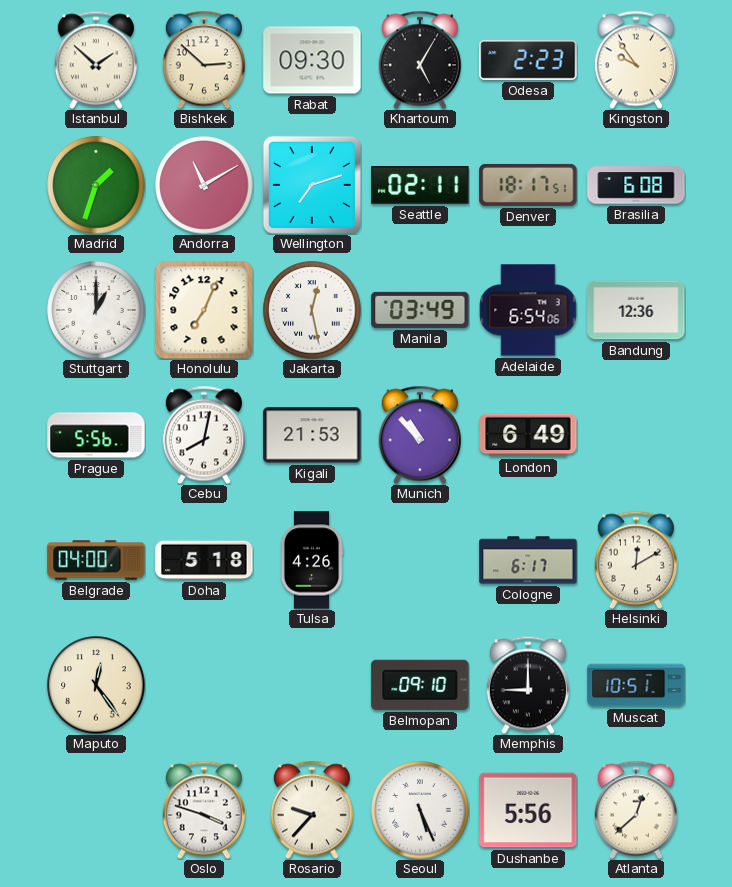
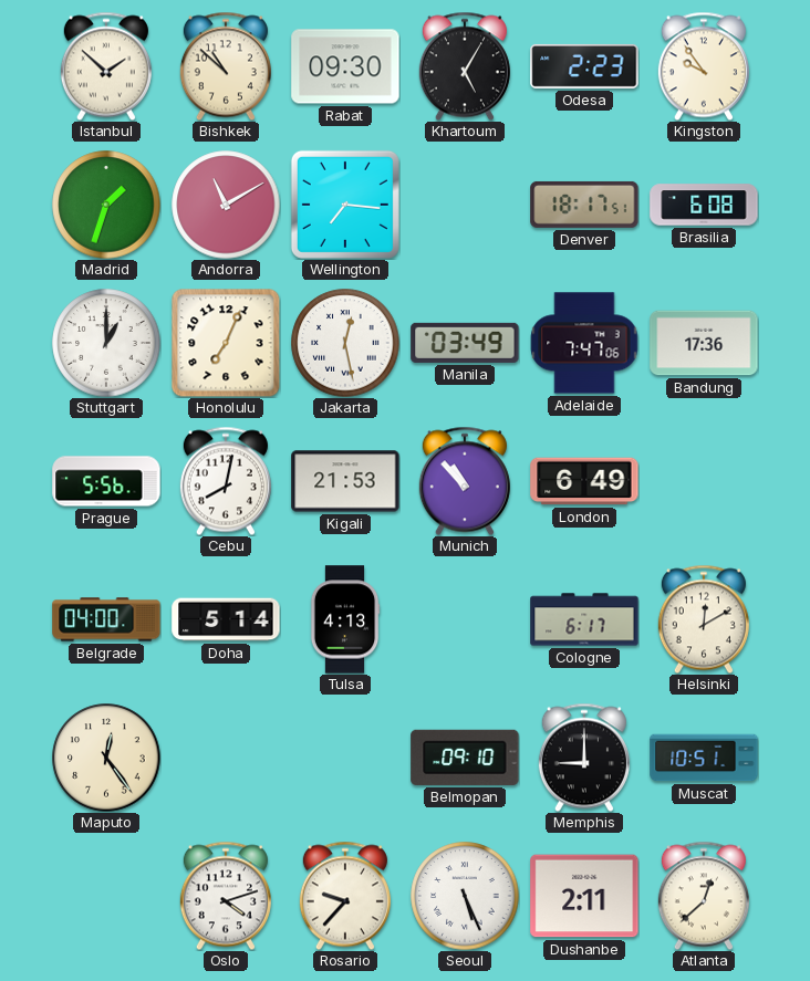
Bishkek: 2:52 -> 10:52
Wellington: 7:12 -> 7:16
Seattle: 02:11 -> none
Adelaide: 6:54 -> 7:47
Bandung: 12:36 -> 17:36
Doha: 5:18 -> 5:14
Tulsa: 4:26 -> 4:13
Oslo: 3:48 -> 4:12
Dushanbe: 5:56 -> 2:11
